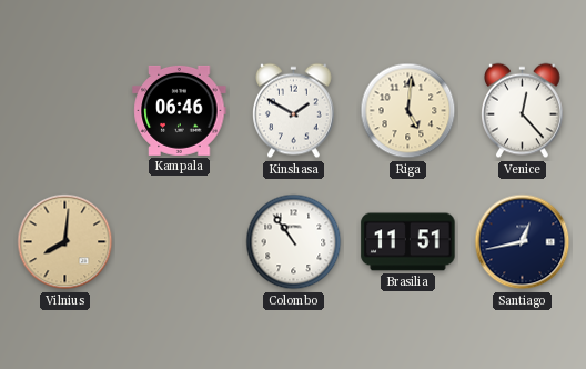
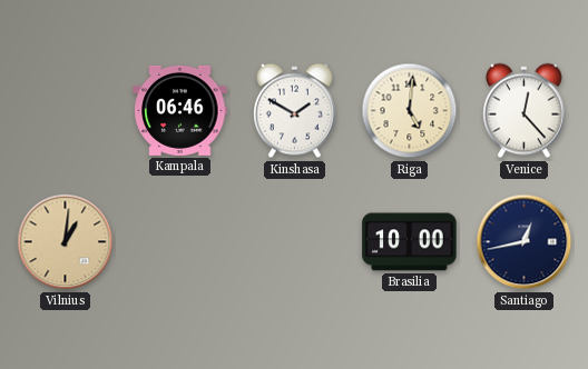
Vilnius: 8:01 -> 1:01
Colombo: 10:54 -> none
Brasilia: 11:51 -> 10:00
